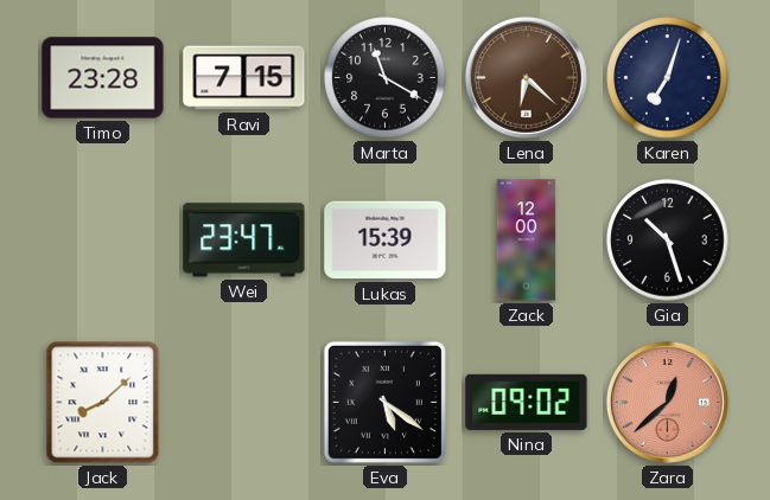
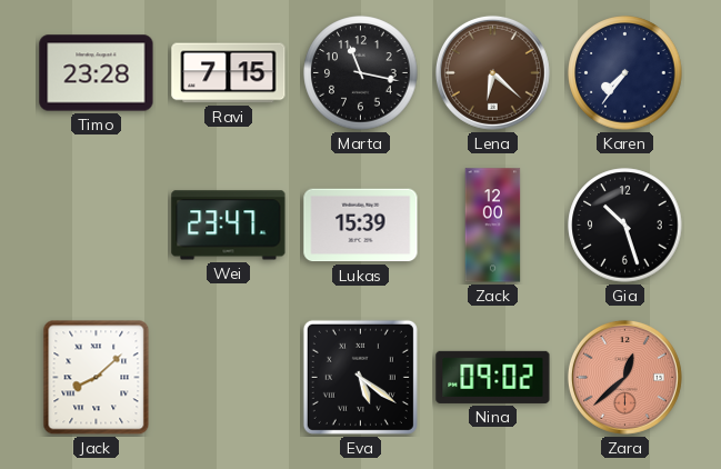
Marta: 11:20 -> 11:17
Karen: 7:03 -> 7:36
